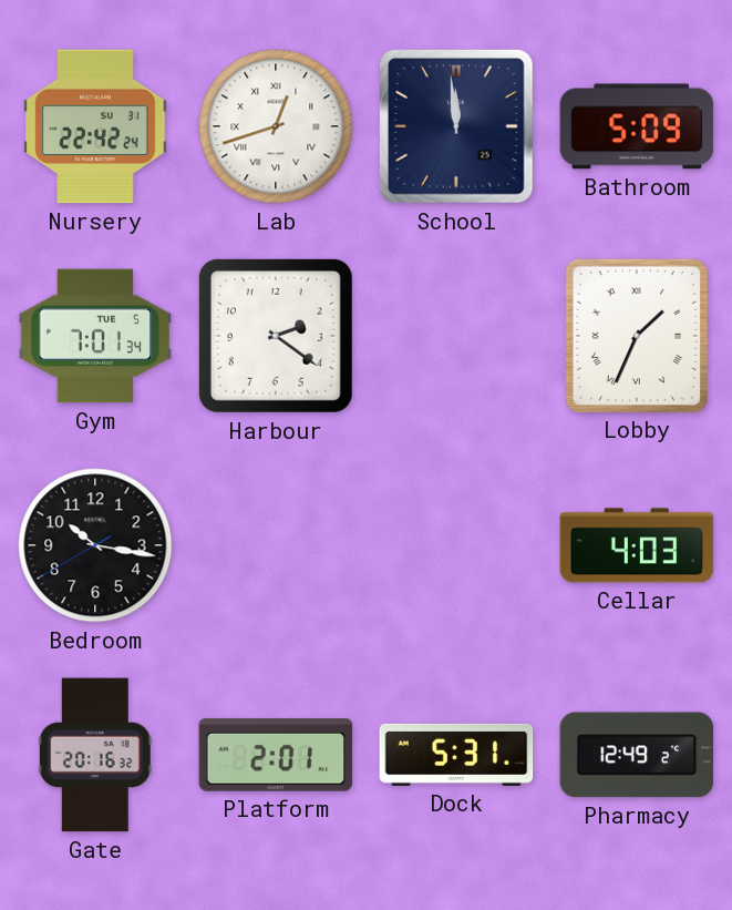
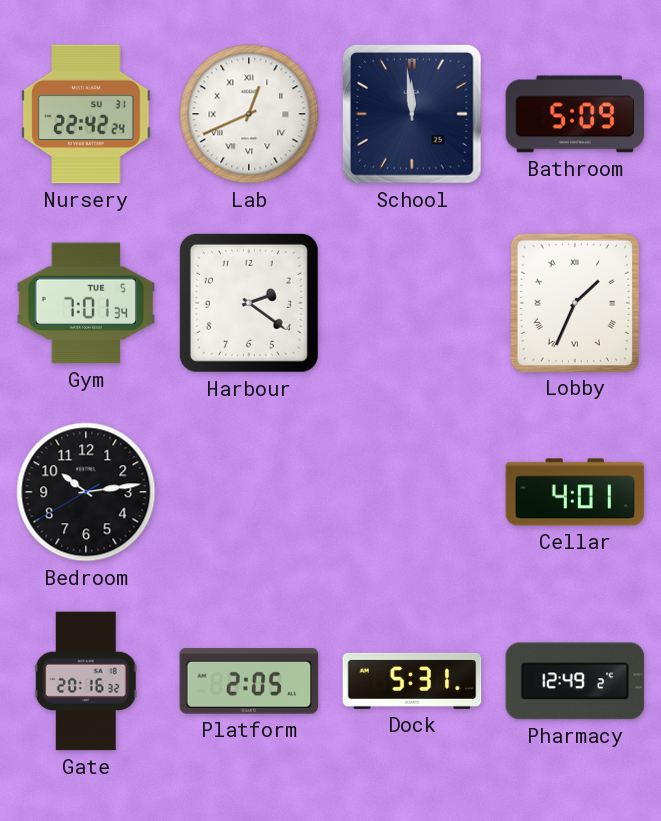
Lab: 12:42 -> 12:41
Bedroom: 10:16 -> 10:13
Cellar: 4:03 -> 4:01
Platform: 2:01 -> 2:05
